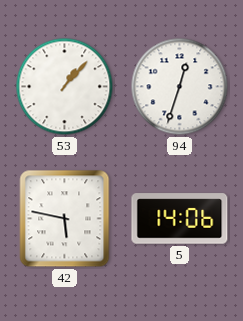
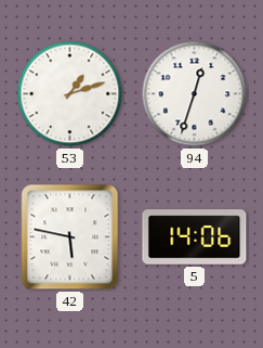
53: 1:07 -> 1:12
